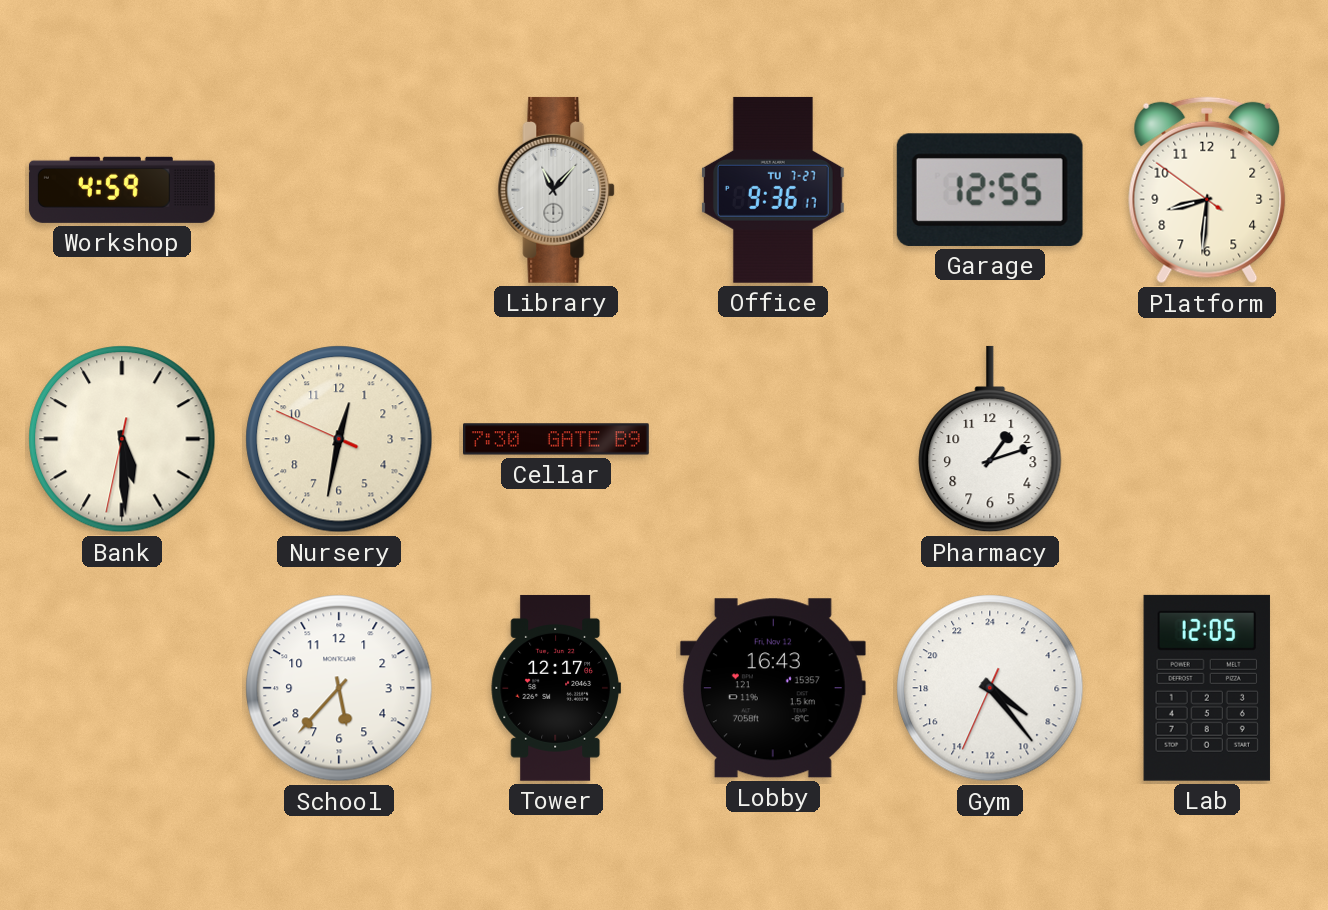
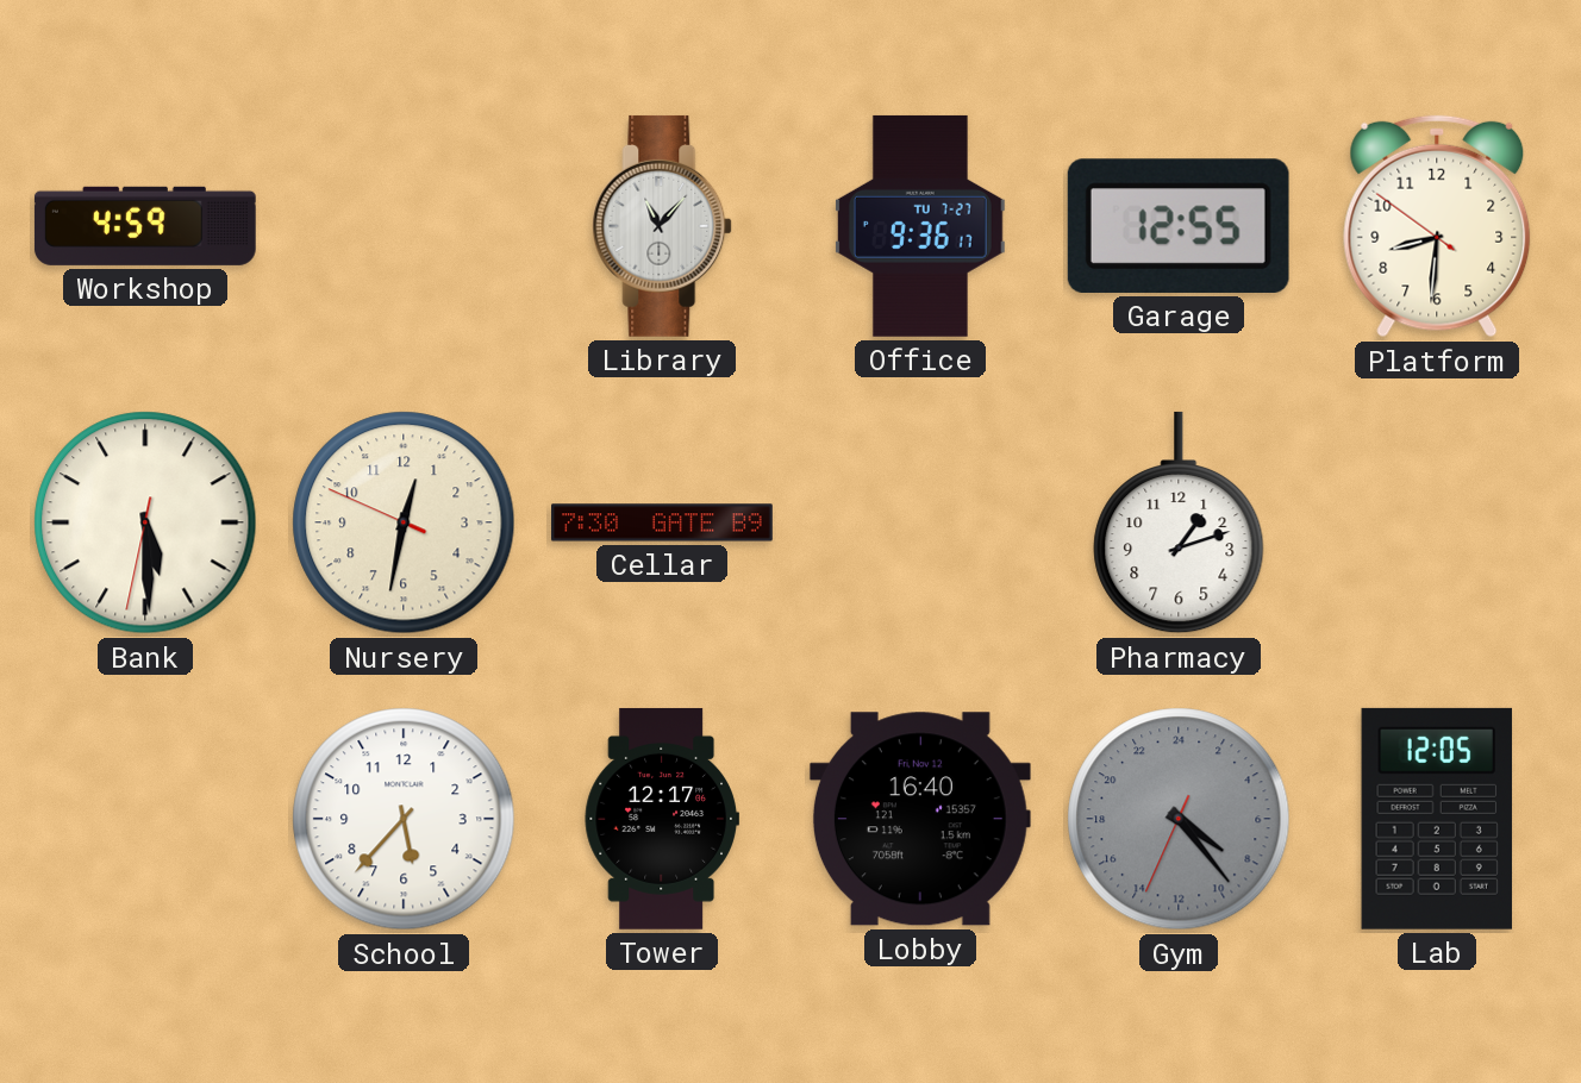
Lobby: 16:43 -> 16:40
Gym dial: white -> grey
